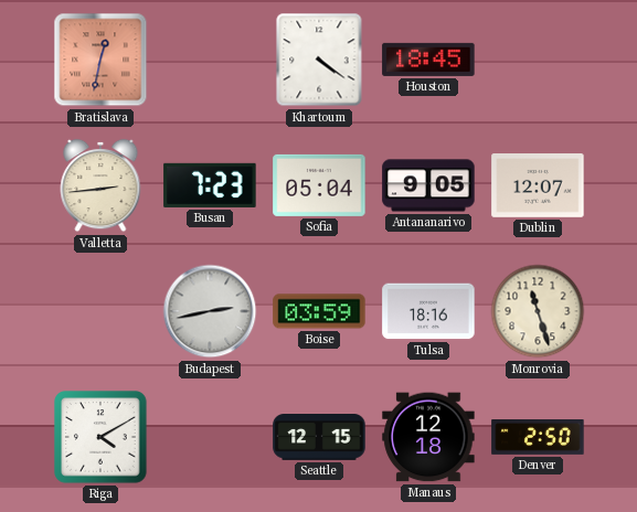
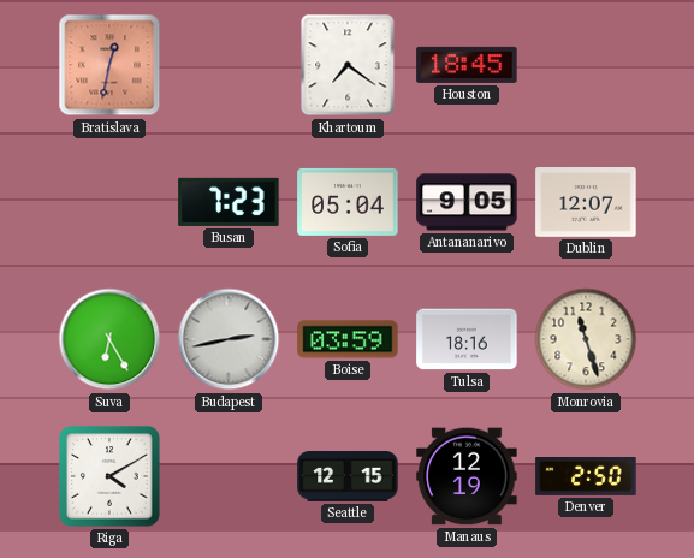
Khartoum: 4:21 -> 7:21
Valletta: 2:44 -> none
Suva: none -> 6:25
Manaus: 12:18 -> 12:19
